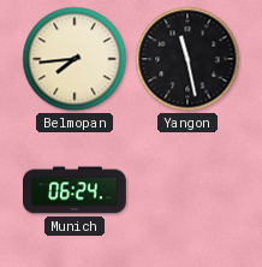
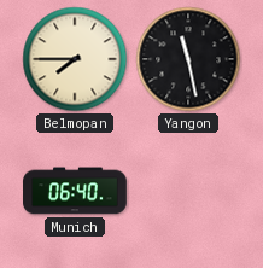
Belmopan: 7:44 -> 7:45
Munich: 06:24 -> 06:40
